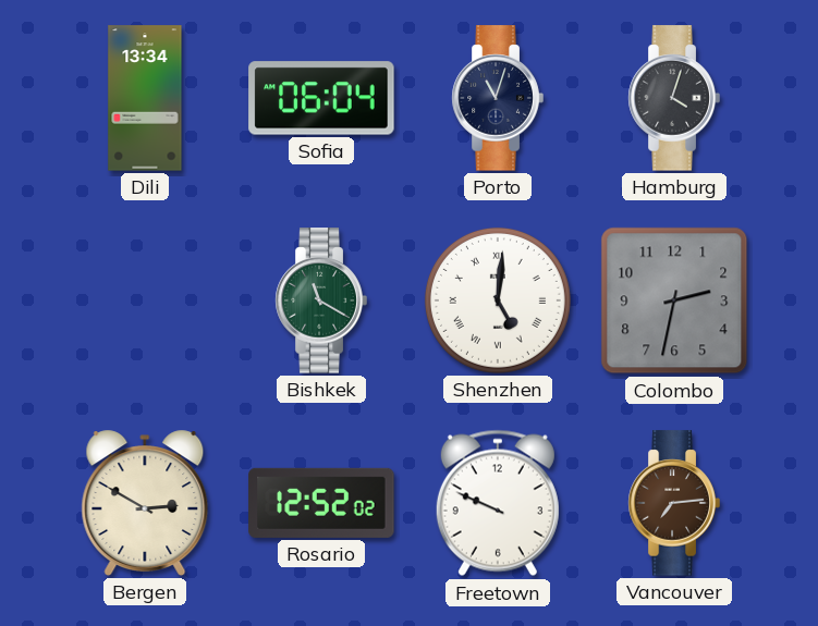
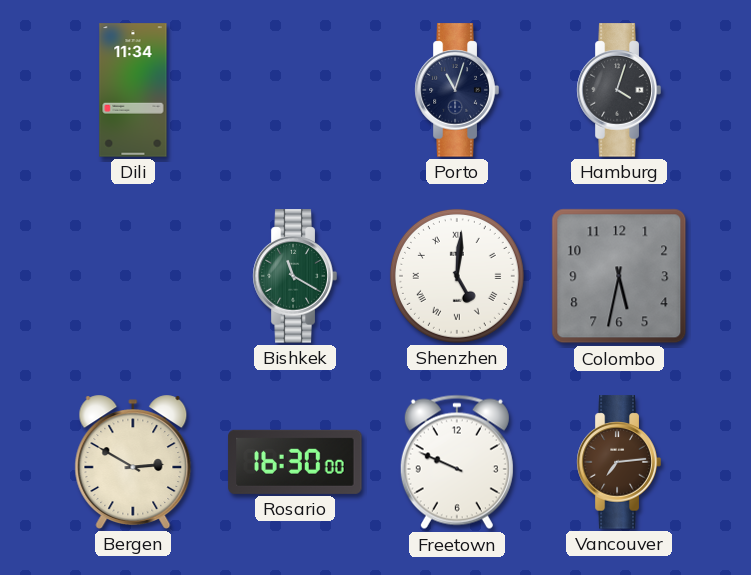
Dili: 13:34 -> 11:34
Sofia: 06:04 -> none
Colombo: 2:32 -> 5:32
Rosario: 12:52 -> 16:30
